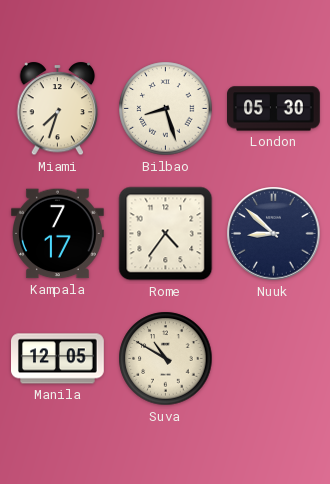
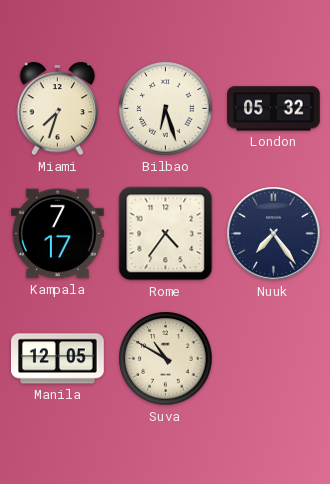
Bilbao: 8:27 -> 6:27
London: 05:30 -> 05:32
Nuuk: 8:52 -> 7:24
